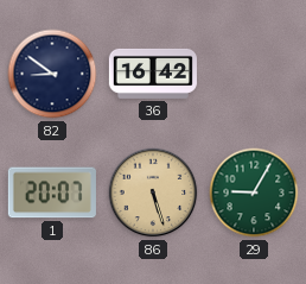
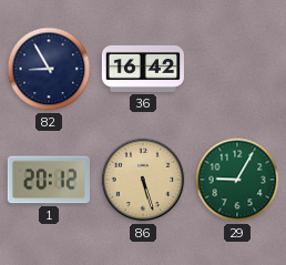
82: 8:51 -> 8:55
1: 20:07 -> 20:12
